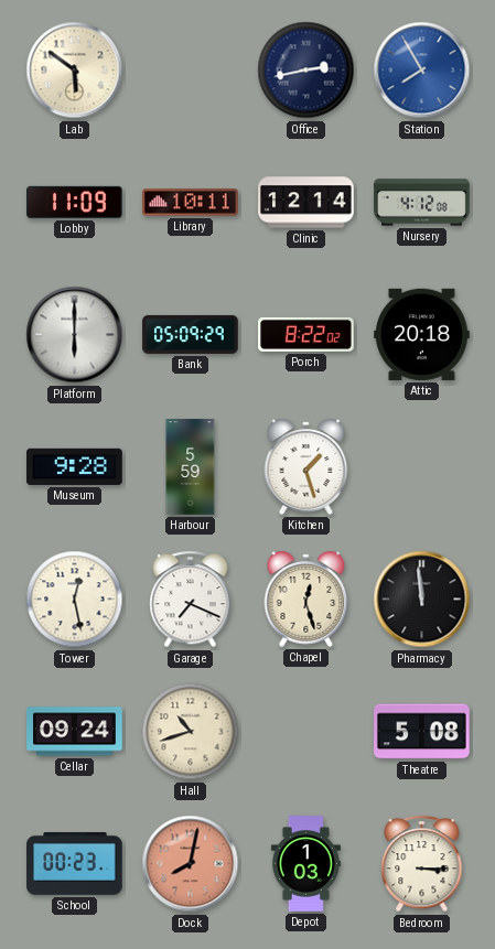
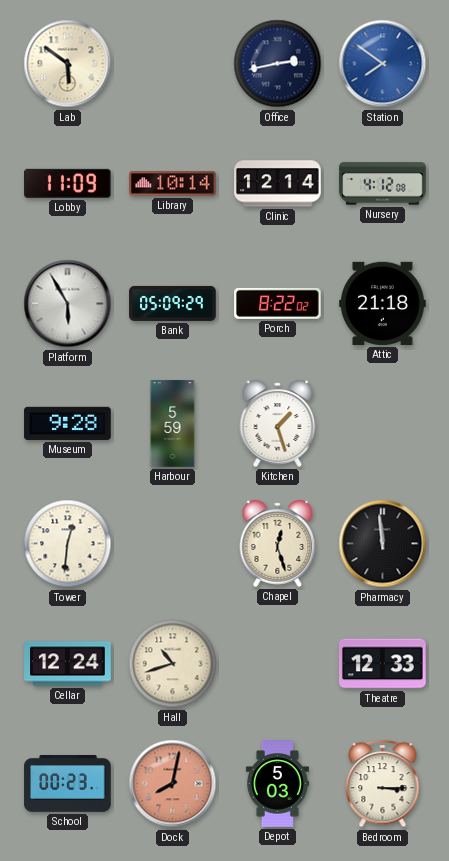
Station: 7:55 -> 7:51
Library: 10:11 -> 10:14
Platform: 6:00 -> 5:55
Attic: 20:18 -> 21:18
Tower: 12:28 -> 12:31
Garage: 7:19 -> none
Cellar: 09:24 -> 12:24
Theatre: 5:08 -> 12:33
Depot: 1:03 -> 5:03
